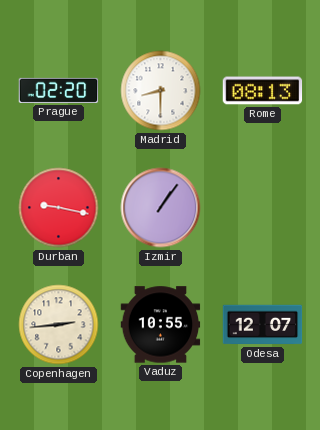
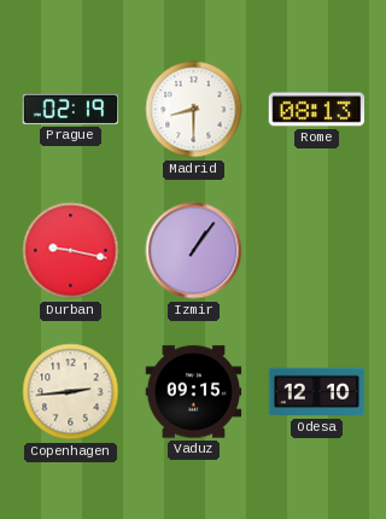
Prague: 02:20 -> 02:19
Vaduz: 10:55 -> 09:15
Odesa: 12:07 -> 12:10
